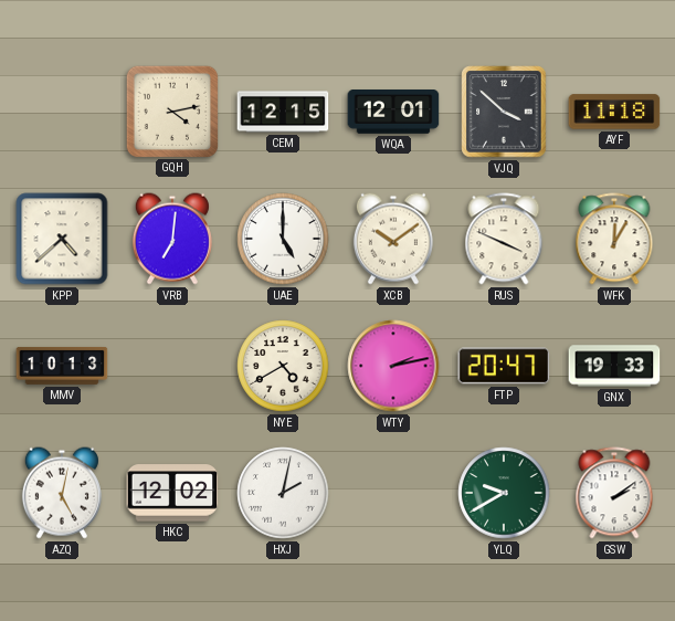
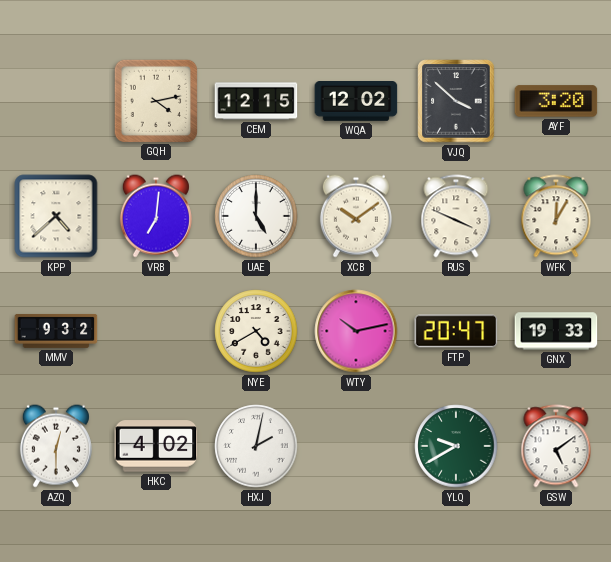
WQA: 12:01 -> 12:02
AYF: 11:18 -> 3:20
MMV: 10:13 -> 9:32
WTY: 2:13 -> 10:13
AZQ: 5:02 -> 12:30
HKC: 12:02 -> 4:02
GSW: 2:09 -> 5:09
